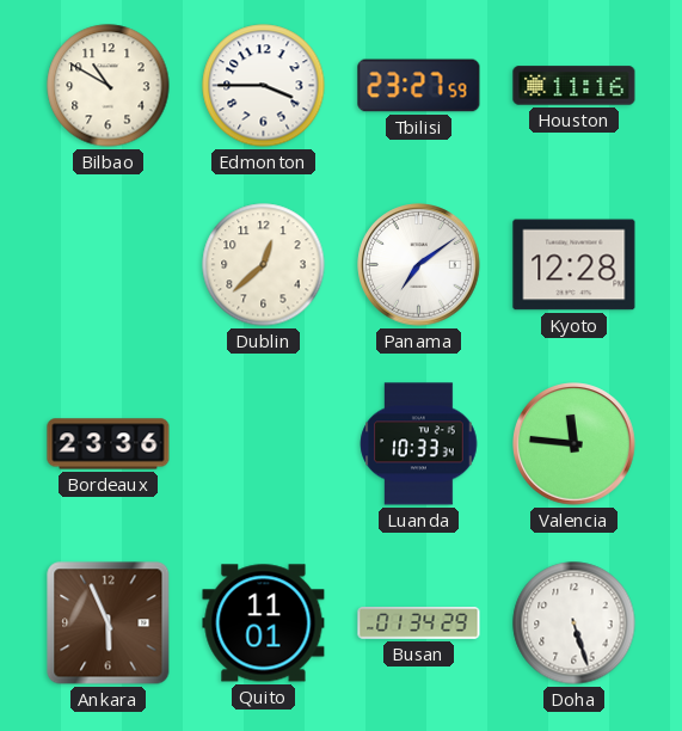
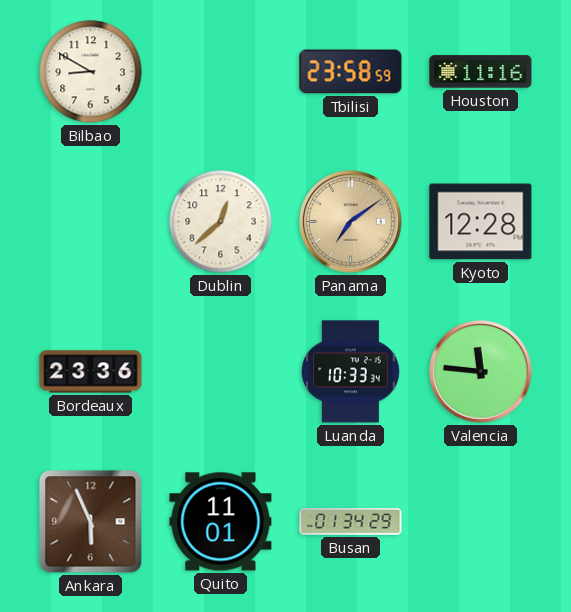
Bilbao: 10:50 -> 8:50
Edmonton: 3:45 -> none
Tbilisi: 23:27 -> 23:58
Panama dial: white -> champagne
Doha: 5:27 -> none
